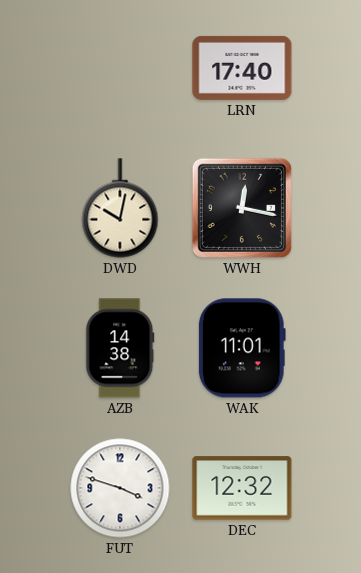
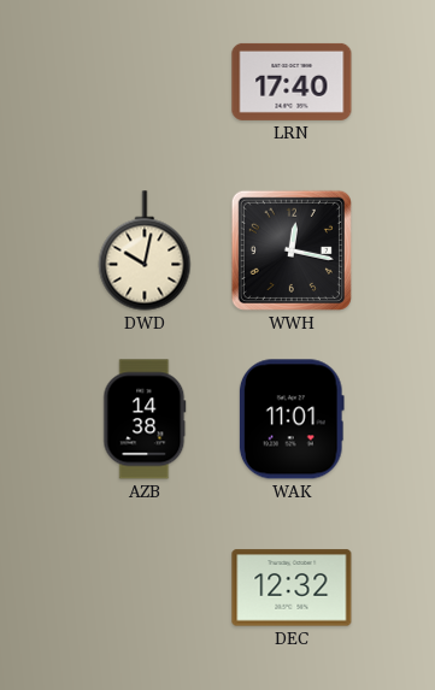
FUT: 3:48 -> none
